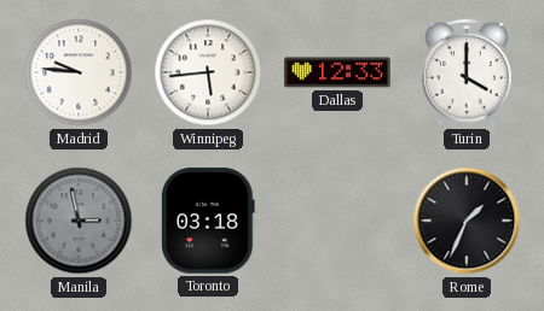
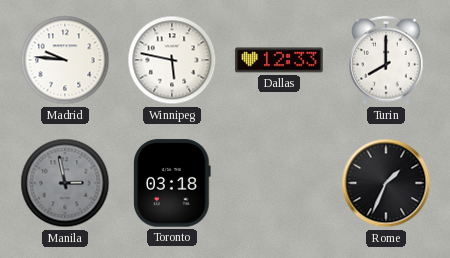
Winnipeg: 5:44 -> 5:47
Turin: 4:00 -> 8:00
